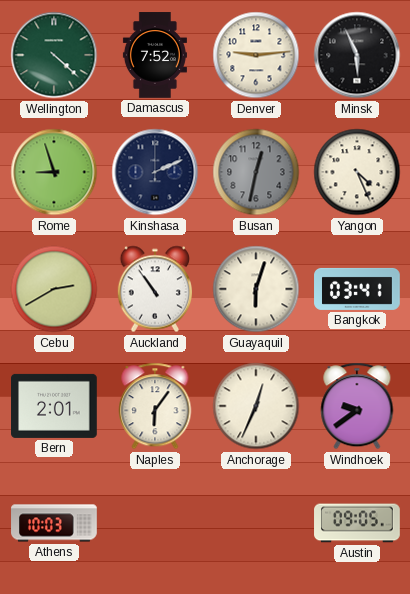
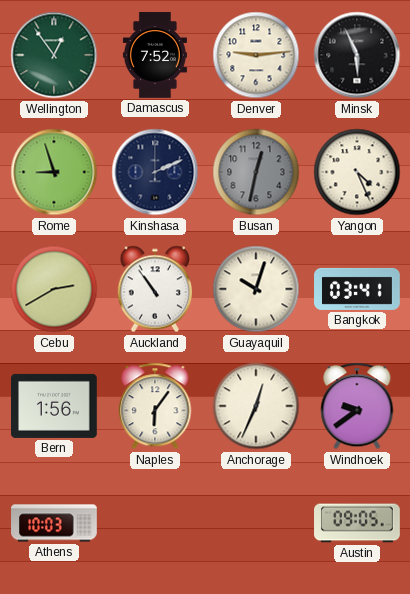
Wellington: 4:22 -> 12:54
Guayaquil: 6:03 -> 10:03
Bern: 2:01 -> 1:56
